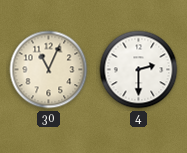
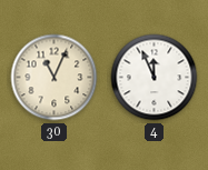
4: 2:30 -> 11:56
